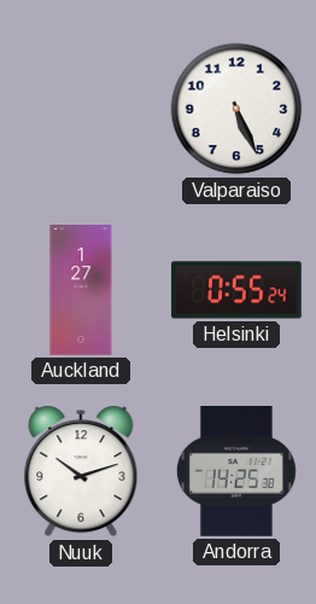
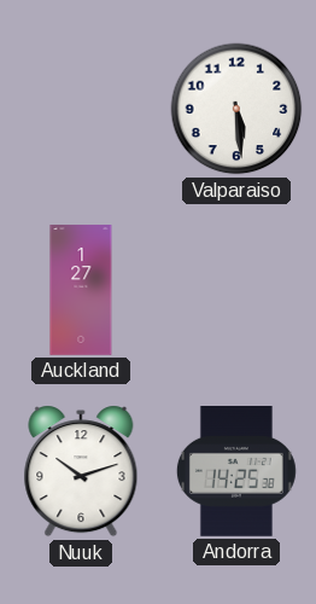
Valparaiso: 5:26 -> 5:29
Helsinki: 0:55 -> none
